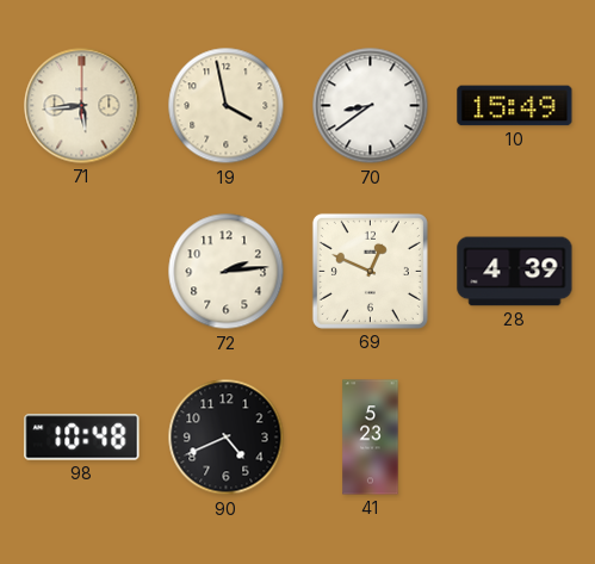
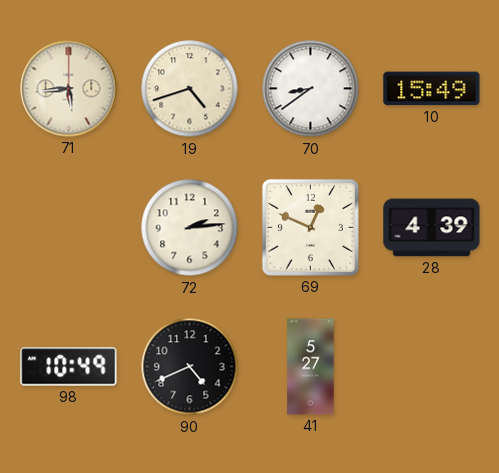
19: 3:58 -> 4:42
98: 10:48 -> 10:49
41: 5:23 -> 5:27
